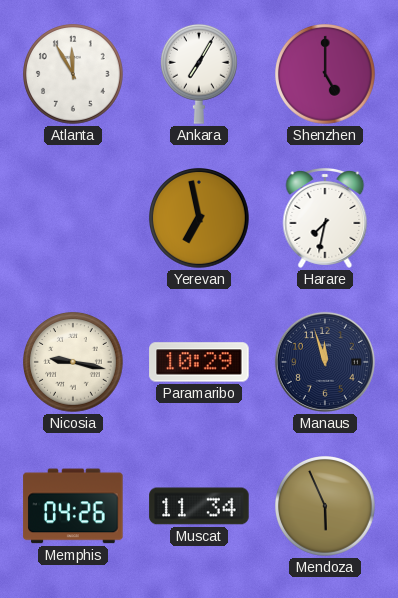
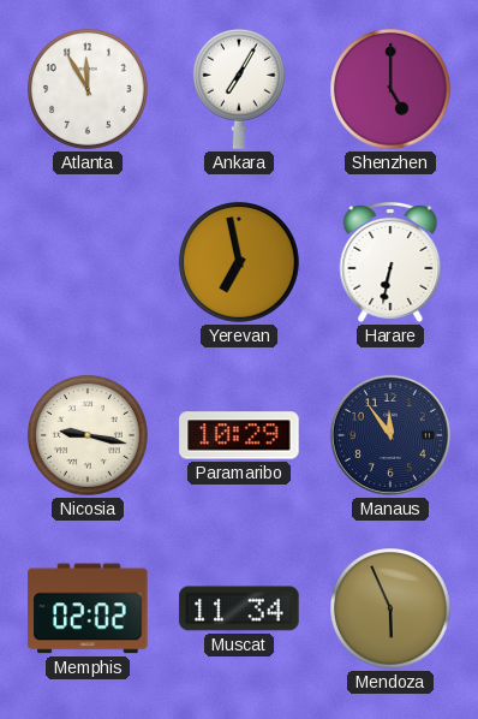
Harare: 7:32 -> 6:32
Manaus: 11:57 -> 11:54
Memphis: 04:26 -> 02:02
